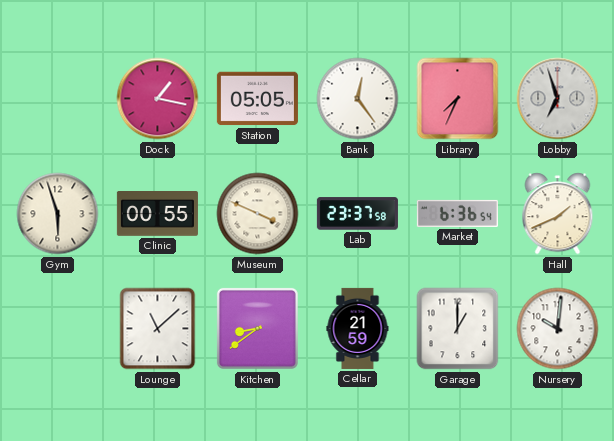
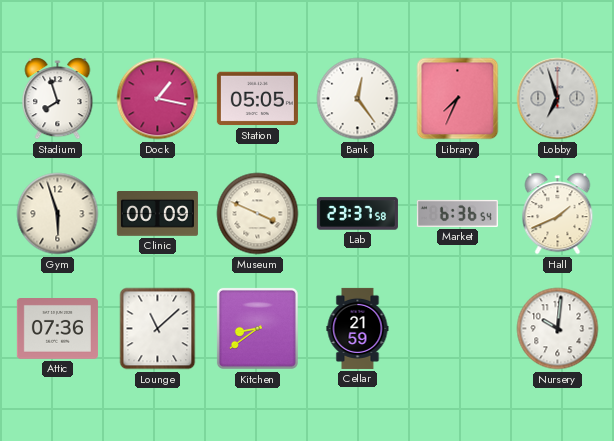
Stadium: none -> 7:57
Clinic: 00:55 -> 00:09
Attic: none -> 07:36
Garage: 1:00 -> none
